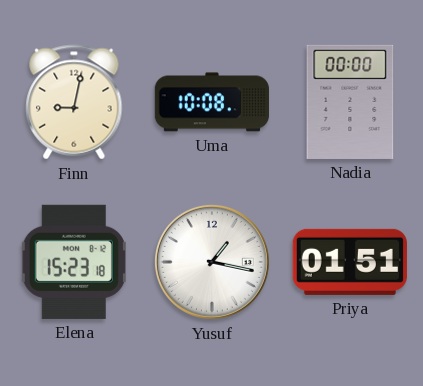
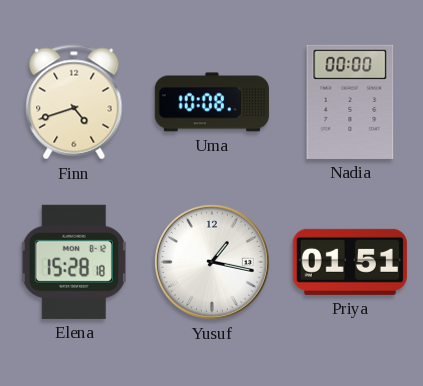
Finn: 9:02 -> 4:42
Elena: 15:23 -> 15:28
